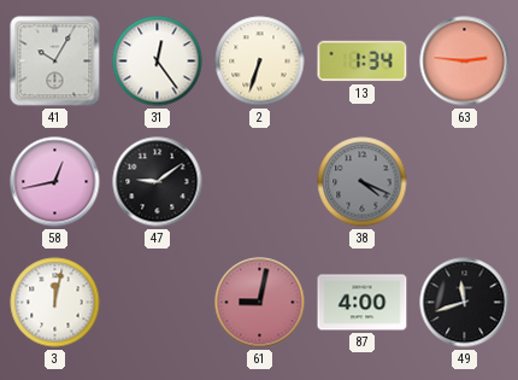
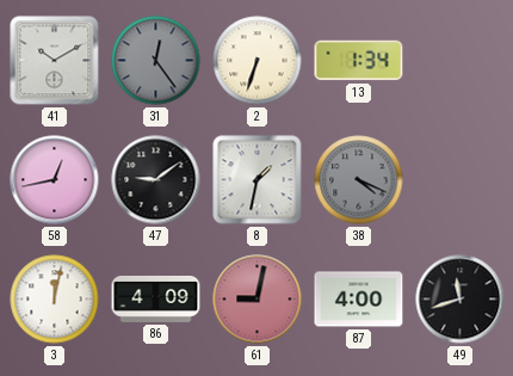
41: 10:05 -> 10:10
31 dial: white -> grey
63: 2:46 -> none
8: none -> 1:32
86: none -> 4:09
